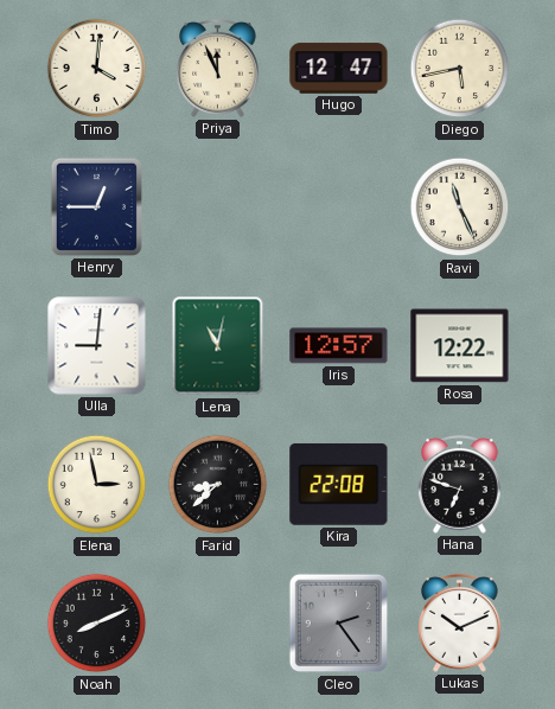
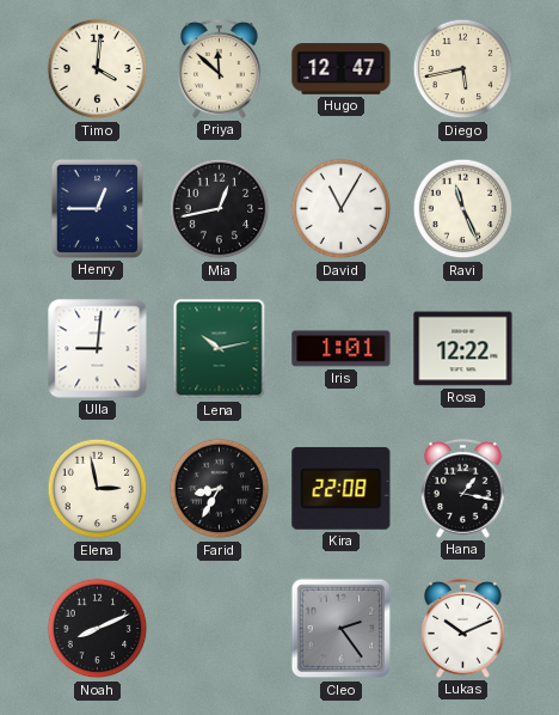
Priya: 11:56 -> 11:52
Mia: none -> 12:43
David: none -> 11:05
Lena: 11:02 -> 10:13
Iris: 12:57 -> 1:01
Farid: 8:38 -> 8:35
Hana: 6:48 -> 1:17
